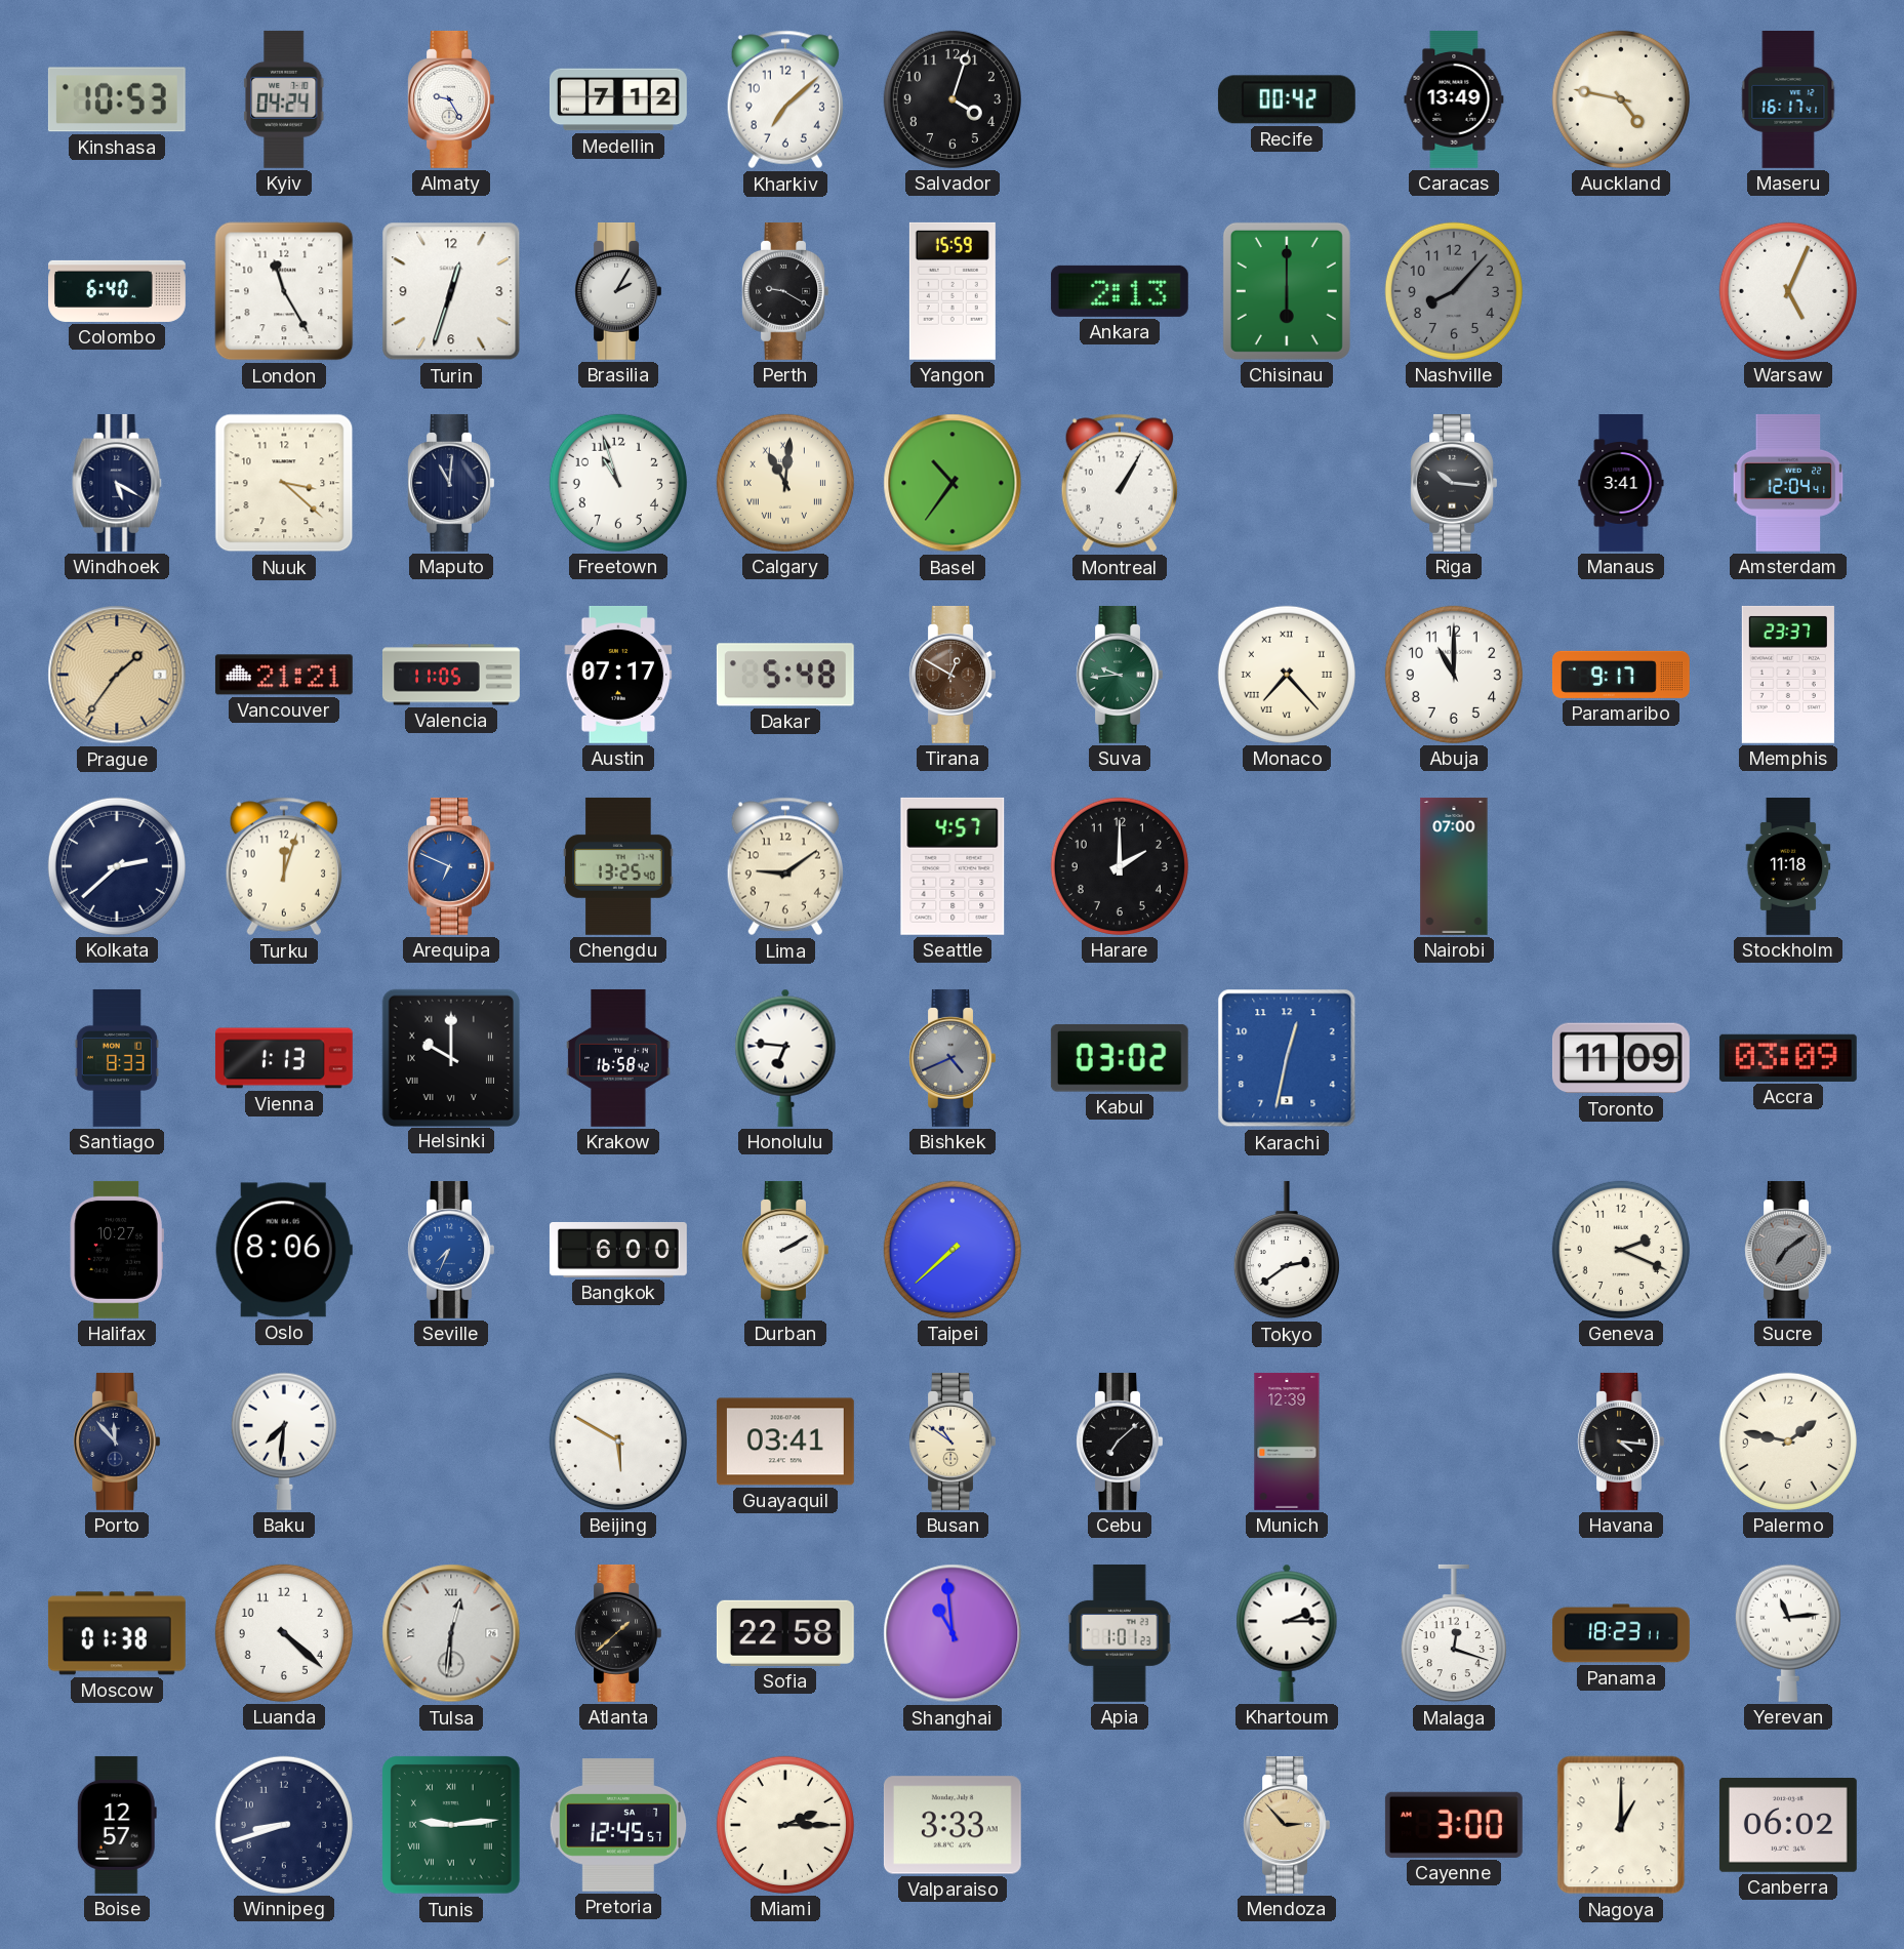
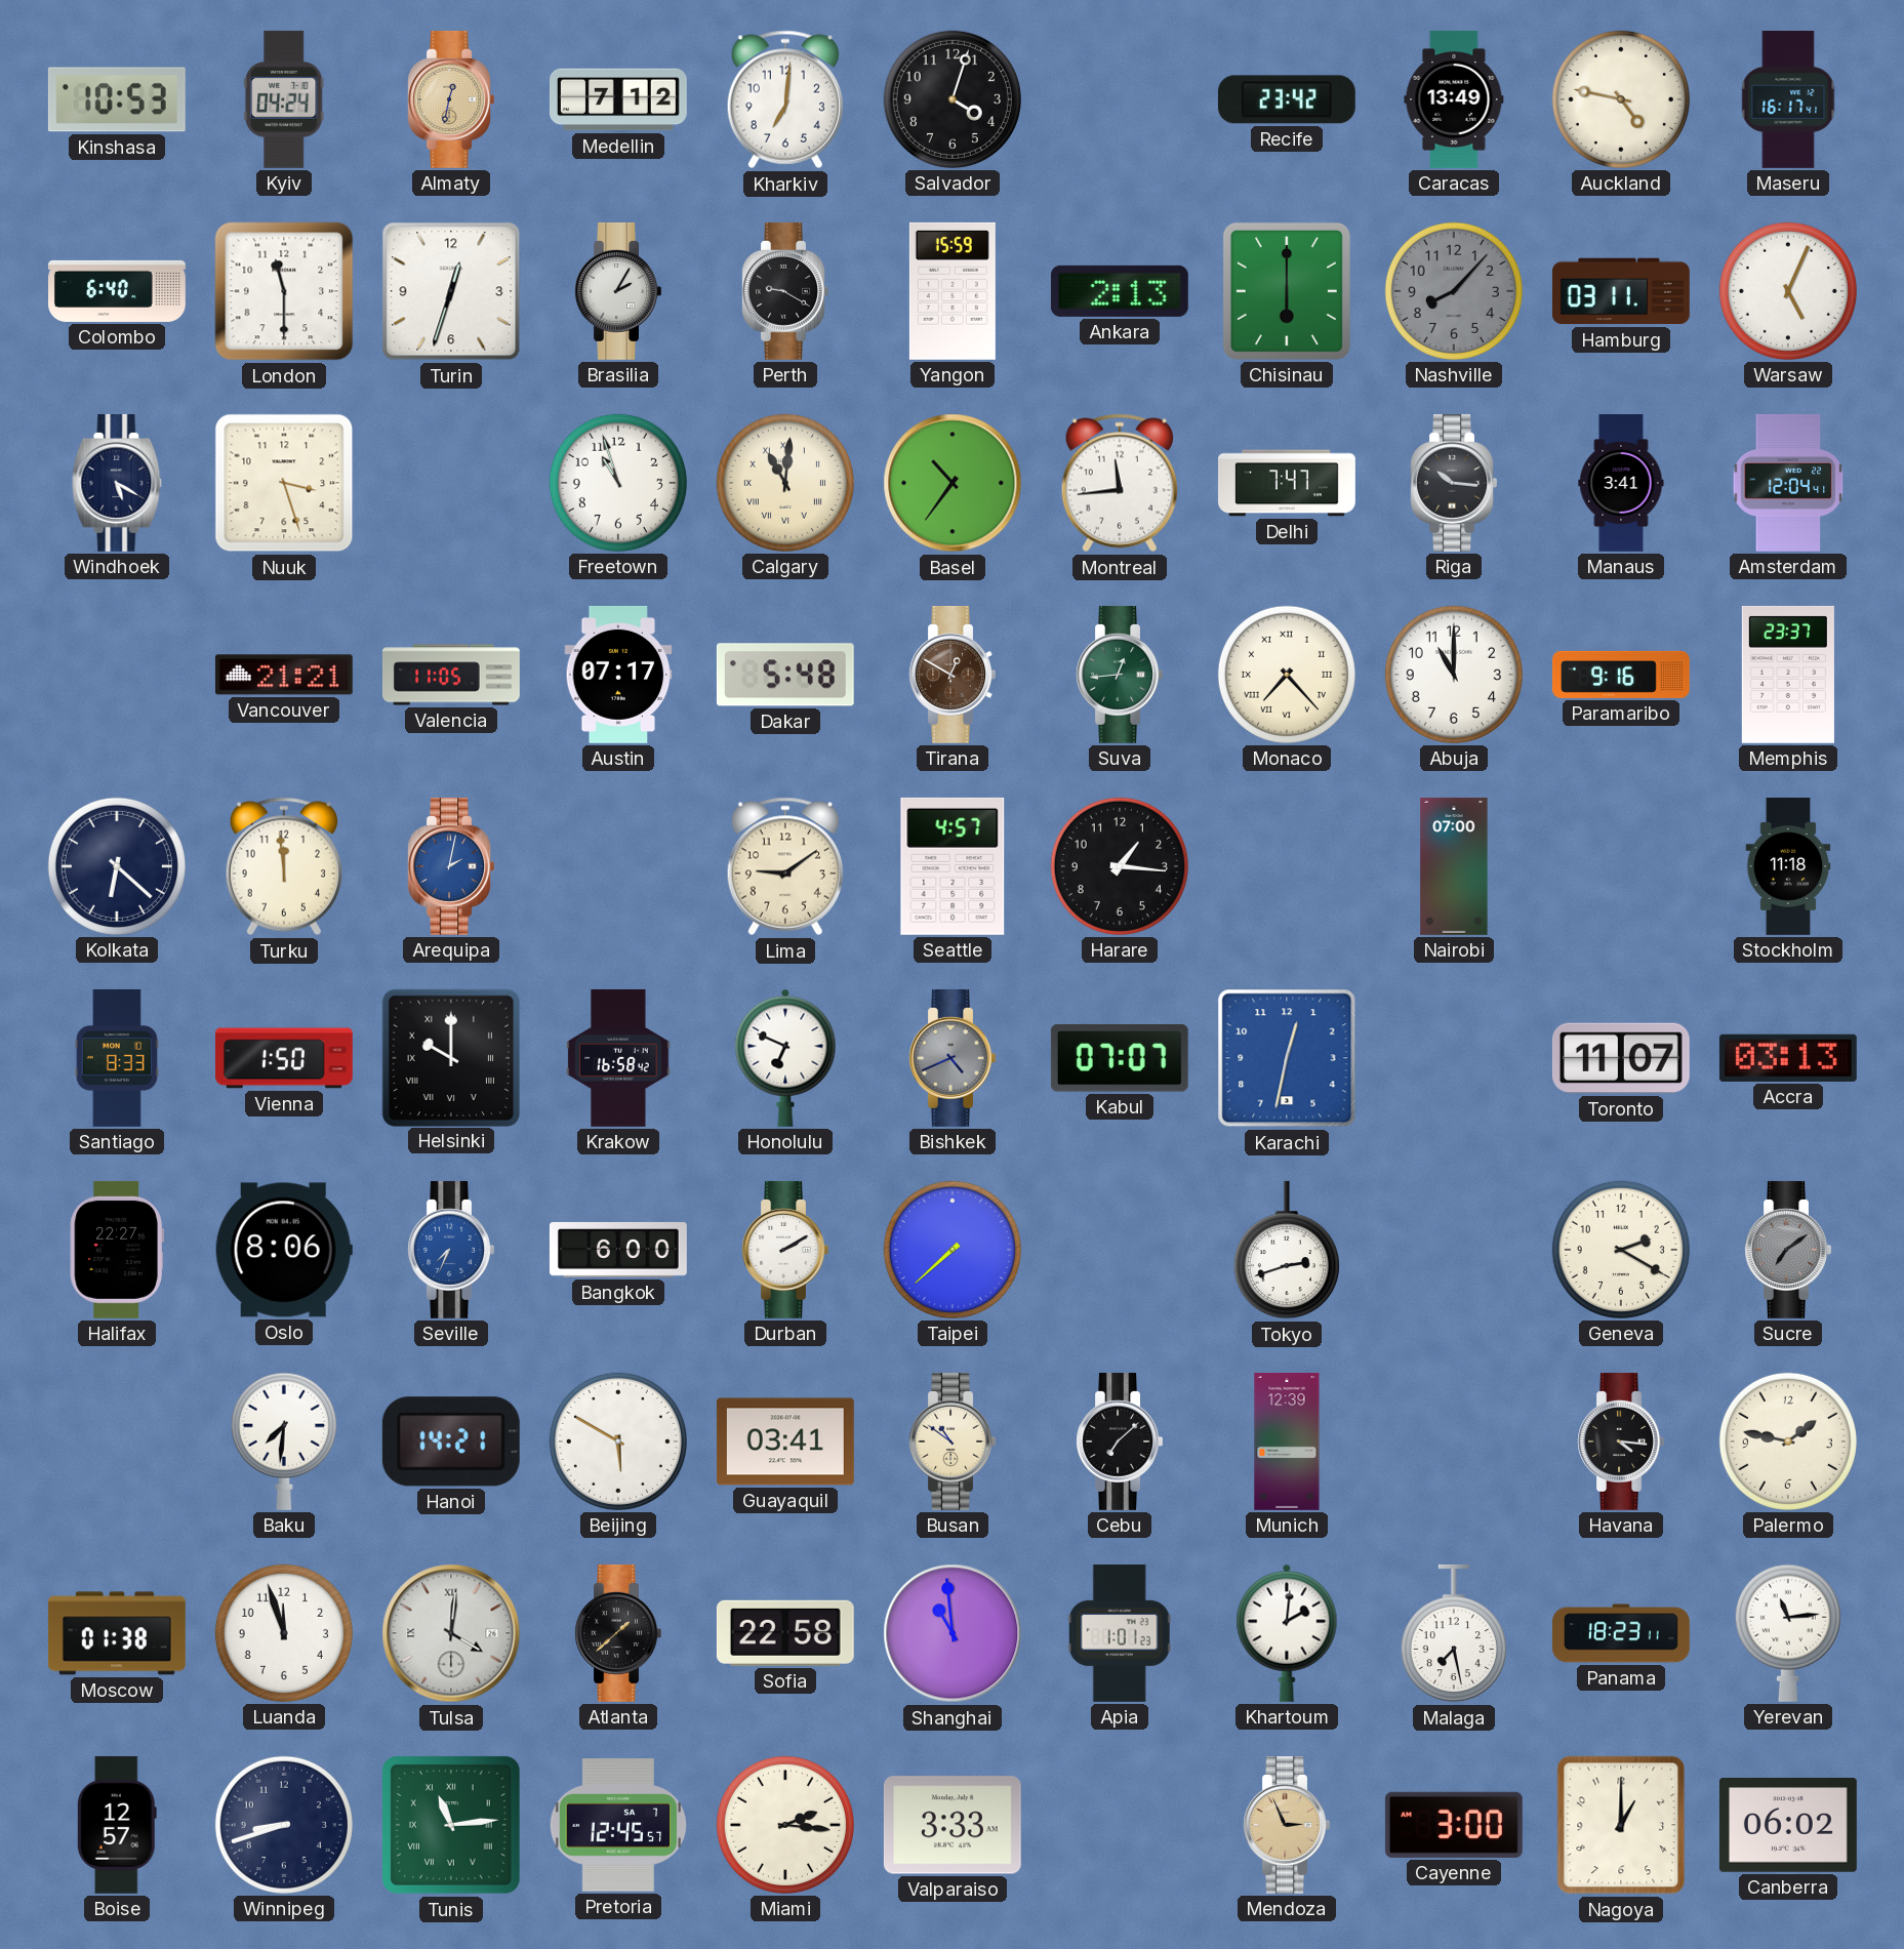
Almaty: 9:25 -> 12:32
Almaty dial: white -> champagne
Kharkiv: 7:08 -> 7:01
Recife: 00:42 -> 23:42
London: 11:25 -> 11:30
Hamburg: none -> 03:11
Nuuk: 3:22 -> 3:27
Maputo: 11:01 -> none
Montreal: 1:05 -> 11:44
Delhi: none -> 7:47
Prague: 1:36 -> none
Suva: 9:44 -> 12:44
Paramaribo: 9:17 -> 9:16
Kolkata: 2:38 -> 6:22
Turku: 12:03 -> 11:59
Arequipa: 6:49 -> 2:02
Chengdu: 13:25 -> none
Harare: 2:00 -> 1:16
Vienna: 1:13 -> 1:50
Honolulu: 6:46 -> 6:49
Kabul: 03:02 -> 07:07
Toronto: 11:09 -> 11:07
Accra: 03:09 -> 03:13
Halifax: 10:27 -> 22:27
Tokyo: 2:39 -> 2:42
Geneva: 2:19 -> 2:20
Porto: 11:53 -> none
Hanoi: none -> 14:21
Luanda: 4:22 -> 11:57
Tulsa: 12:31 -> 4:01
Khartoum: 2:15 -> 2:01
Malaga: 12:18 -> 7:28
Tunis: 9:14 -> 11:14
Miami: 2:15 -> 2:16
Mendoza: 2:53 -> 2:56
